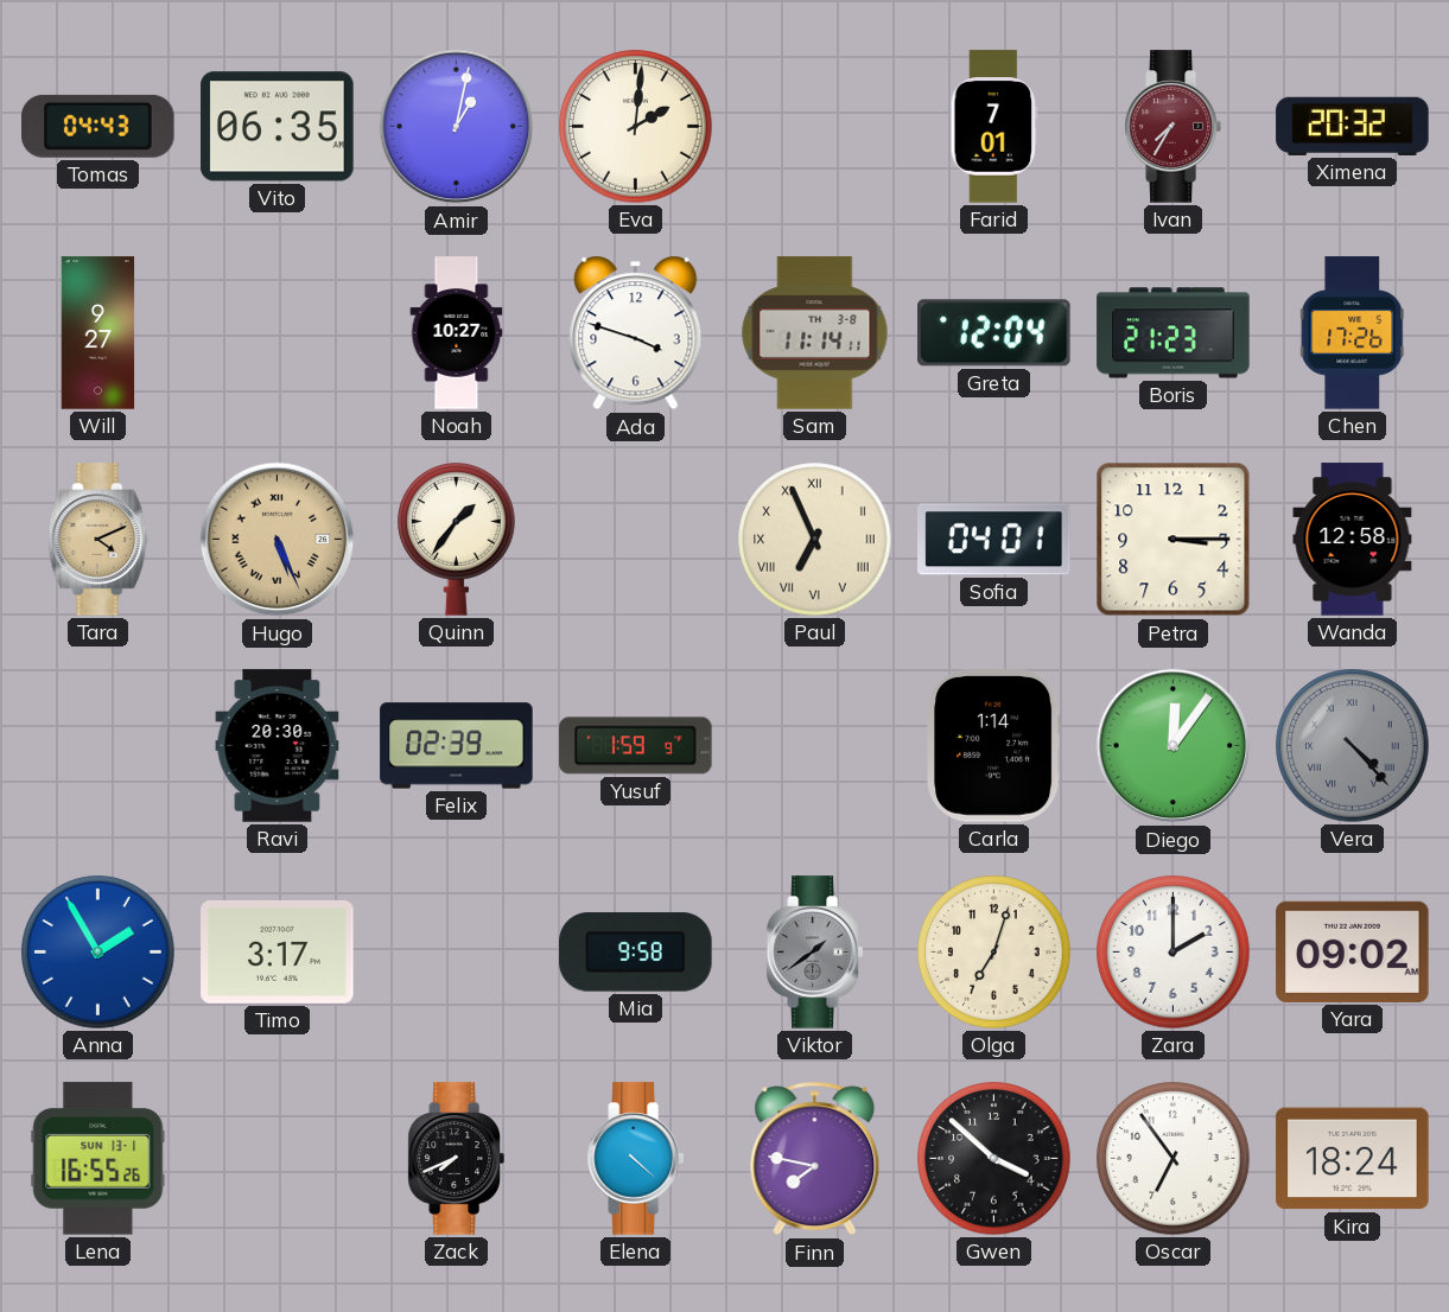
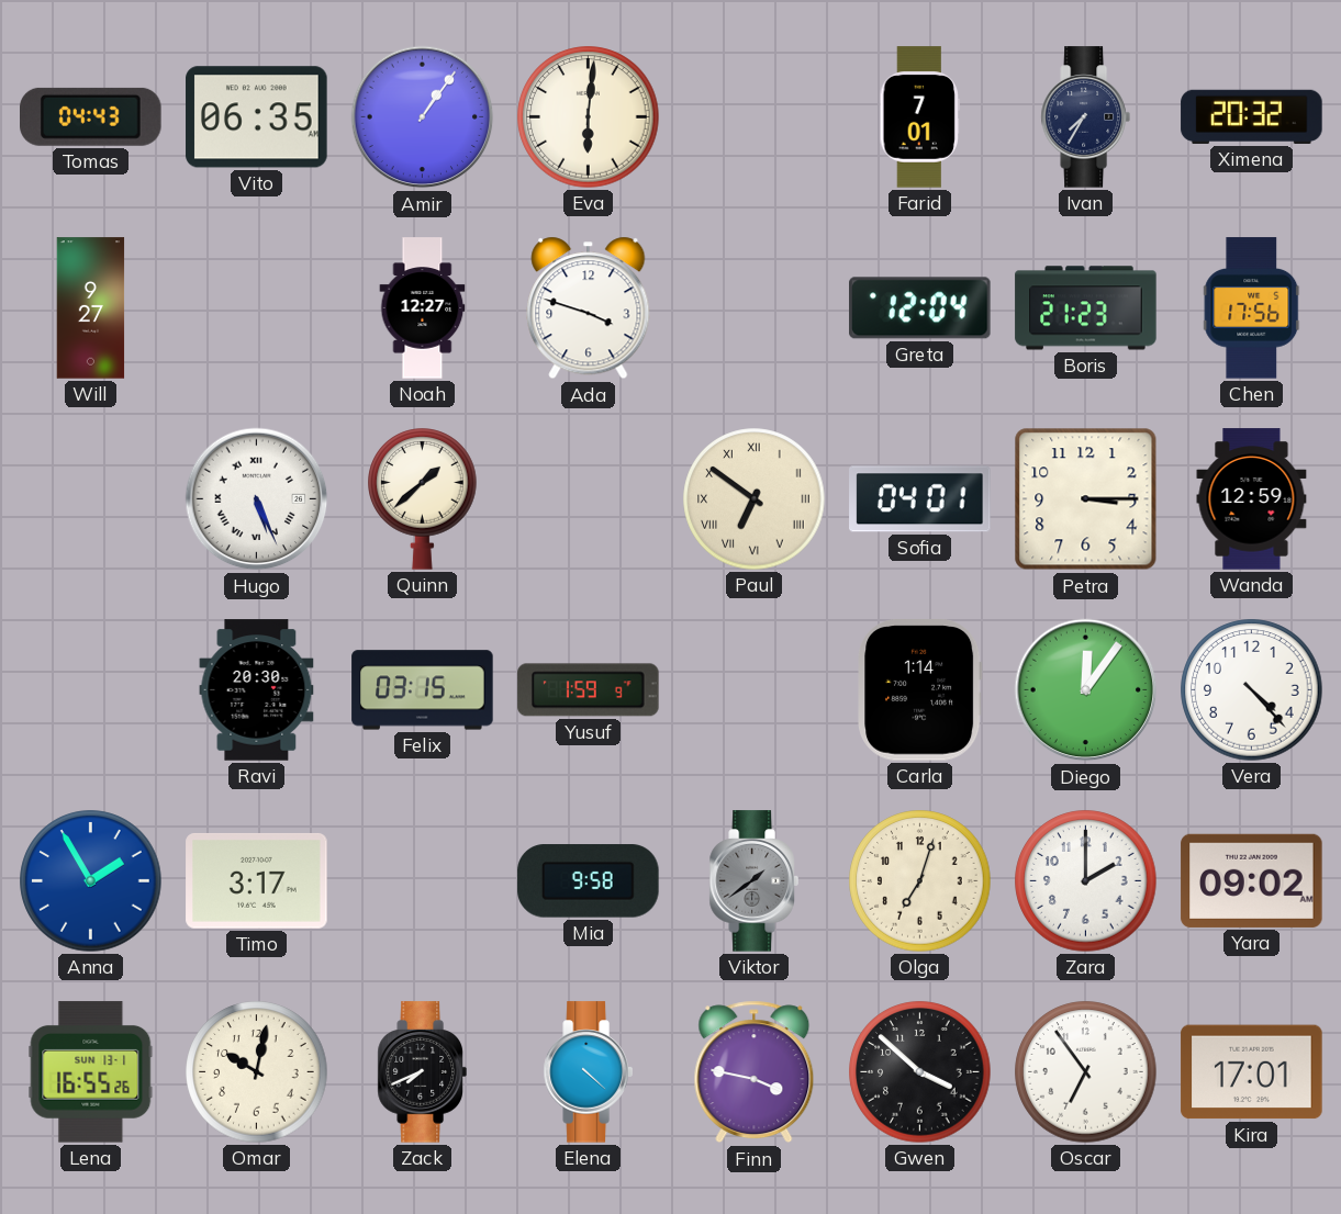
Amir: 1:02 -> 1:06
Eva: 2:01 -> 6:01
Ivan dial: burgundy -> navy
Noah: 10:27 -> 12:27
Sam: 11:14 -> none
Chen: 17:26 -> 17:56
Tara: 4:11 -> none
Hugo dial: champagne -> white
Quinn: 1:36 -> 1:38
Paul: 6:56 -> 6:51
Wanda: 12:58 -> 12:59
Felix: 02:39 -> 03:15
Vera dial: grey -> white
Vera numerals: Roman -> Arabic
Omar: none -> 10:02
Finn: 7:47 -> 3:47
Kira: 18:24 -> 17:01
